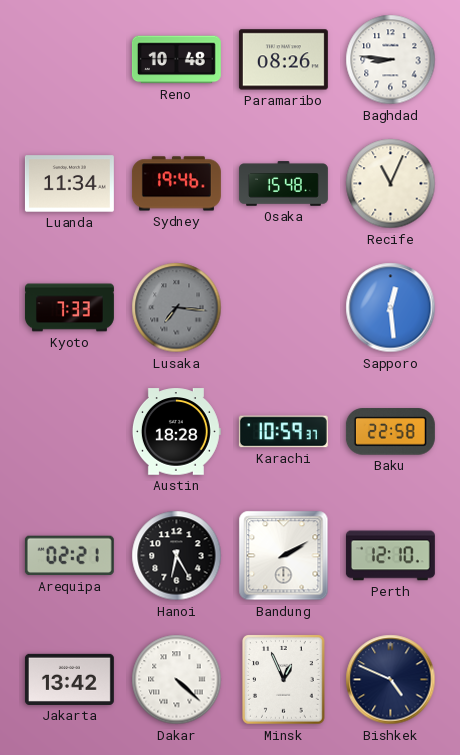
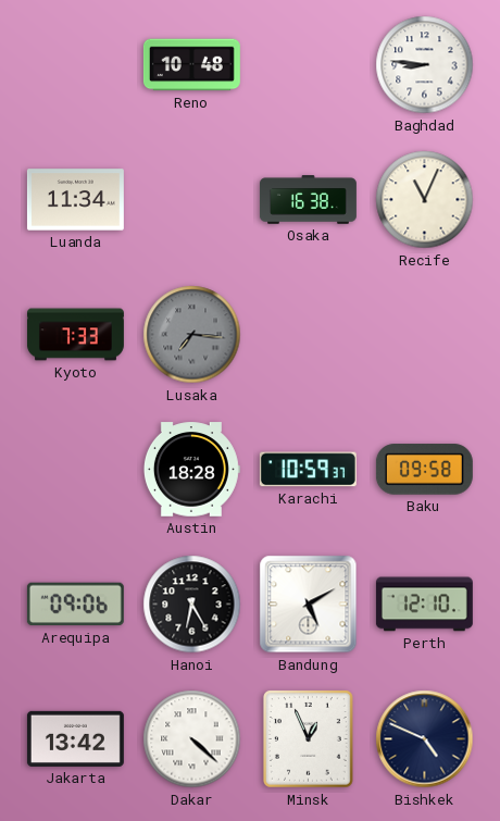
Paramaribo: 08:26 -> none
Sydney: 19:46 -> none
Osaka: 15:48 -> 16:38
Sapporo: 12:29 -> none
Baku: 22:58 -> 09:58
Arequipa: 02:21 -> 09:06
Bandung: 2:10 -> 5:10
